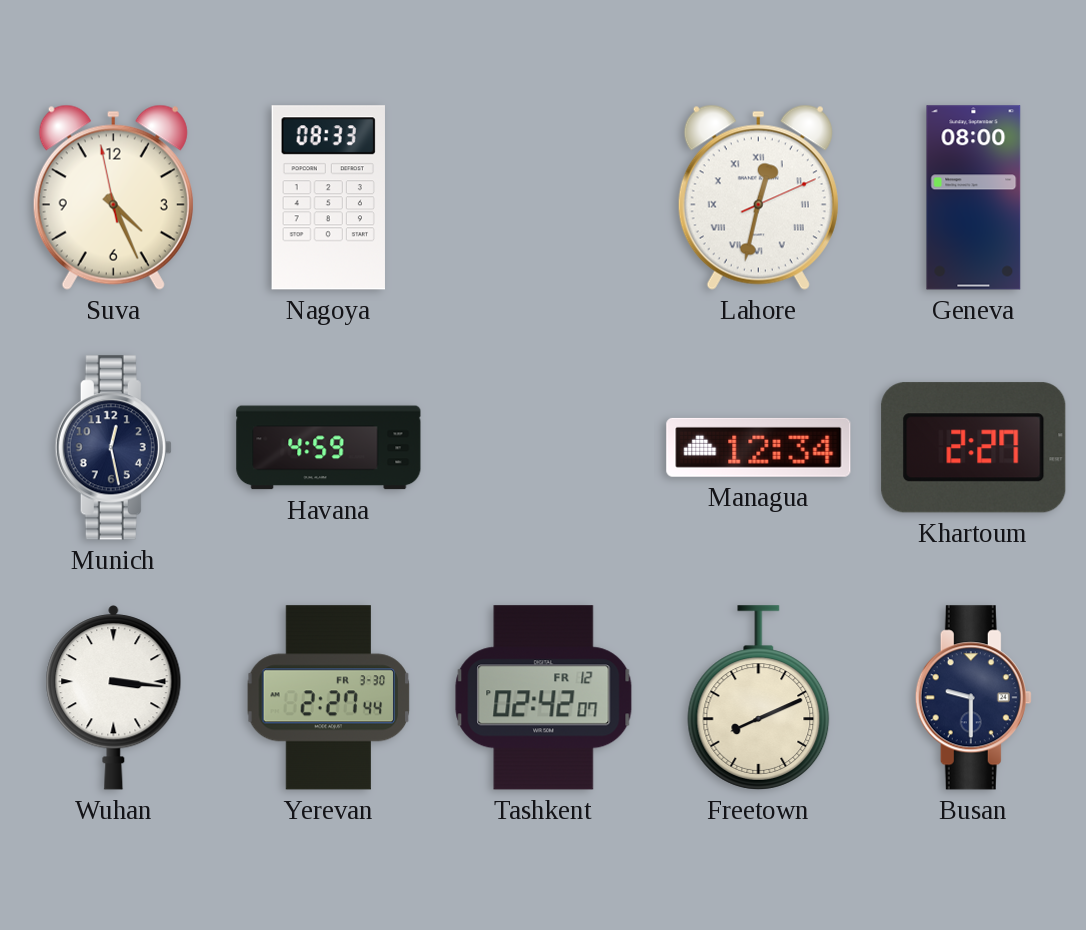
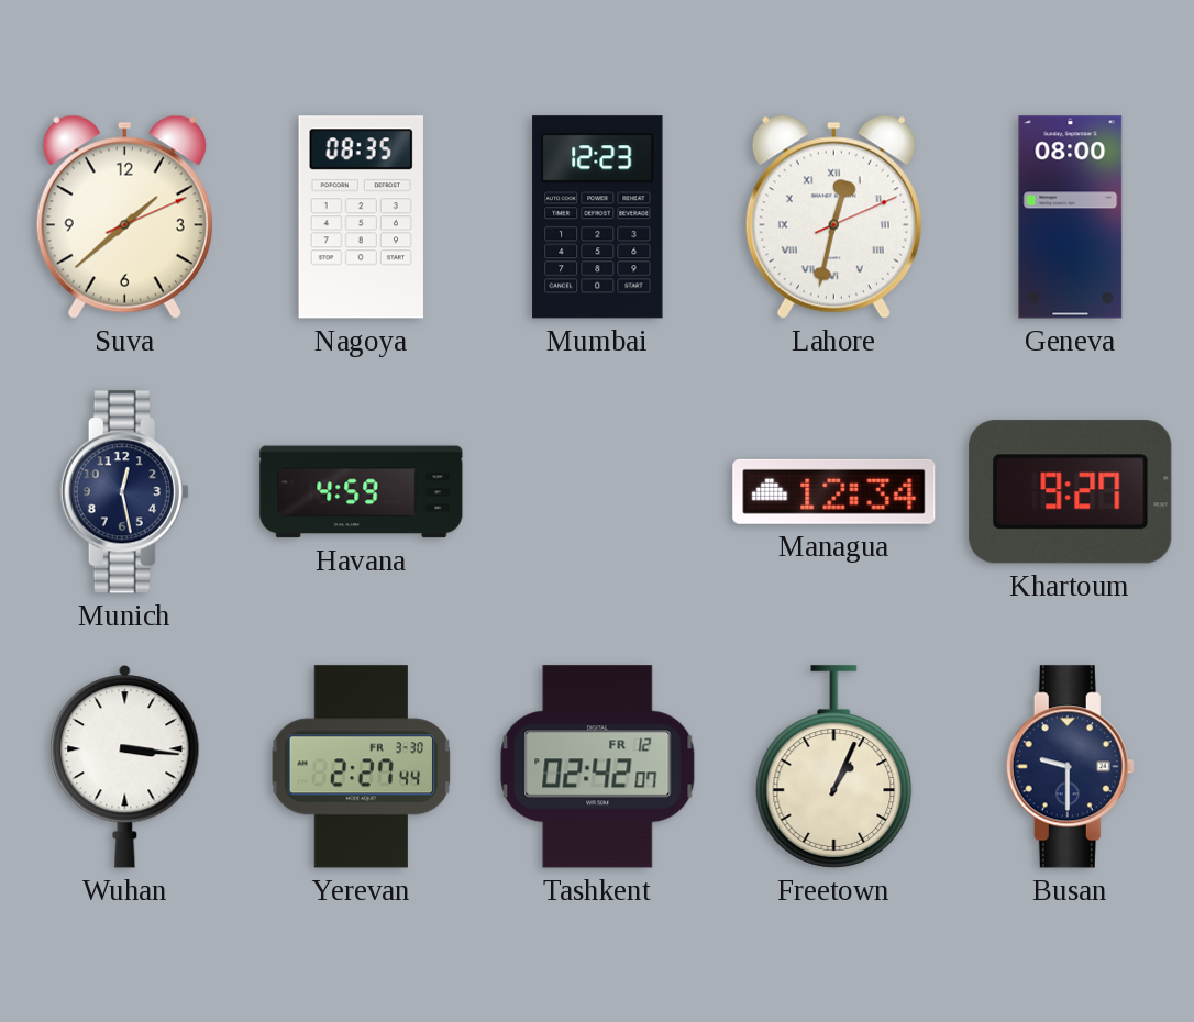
Suva: 4:25 -> 1:38
Nagoya: 08:33 -> 08:35
Mumbai: none -> 12:23
Khartoum: 2:27 -> 9:27
Freetown: 8:11 -> 1:04
